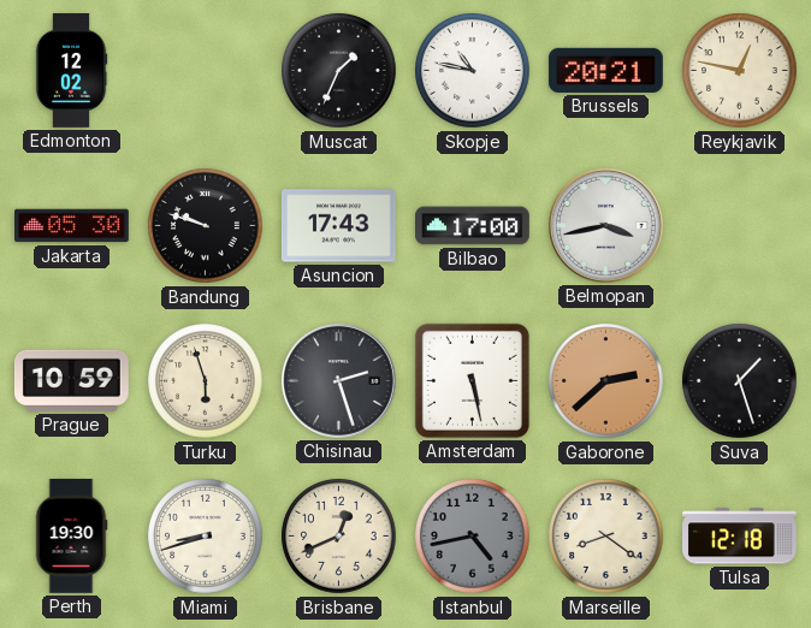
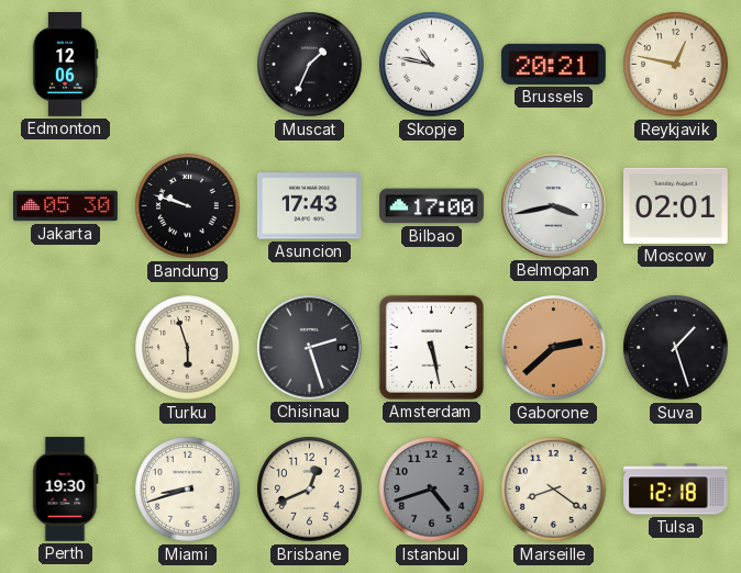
Edmonton: 12:02 -> 12:06
Moscow: none -> 02:01
Prague: 10:59 -> none
Istanbul: 4:43 -> 4:42
